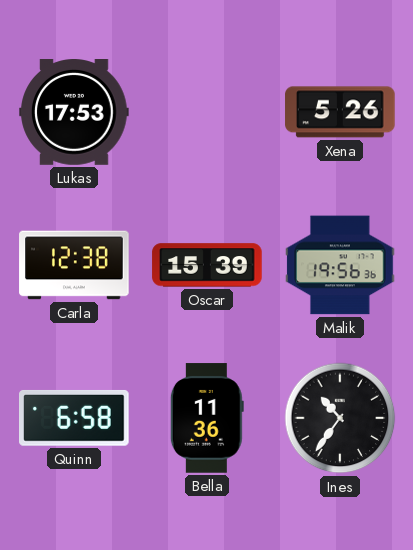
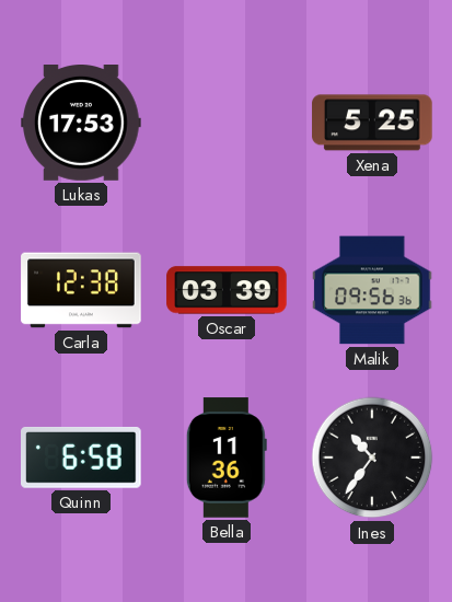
Xena: 5:26 -> 5:25
Oscar: 15:39 -> 03:39
Malik: 19:56 -> 09:56
